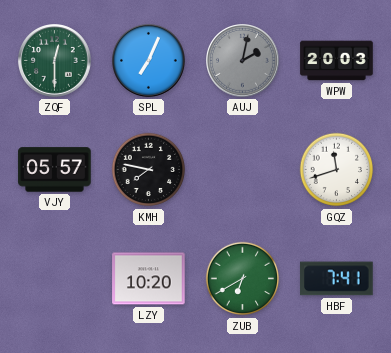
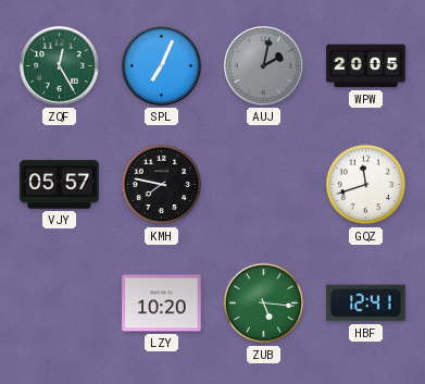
ZQF: 12:30 -> 12:25
WPW: 20:03 -> 20:05
ZUB: 6:40 -> 5:16
HBF: 7:41 -> 12:41
